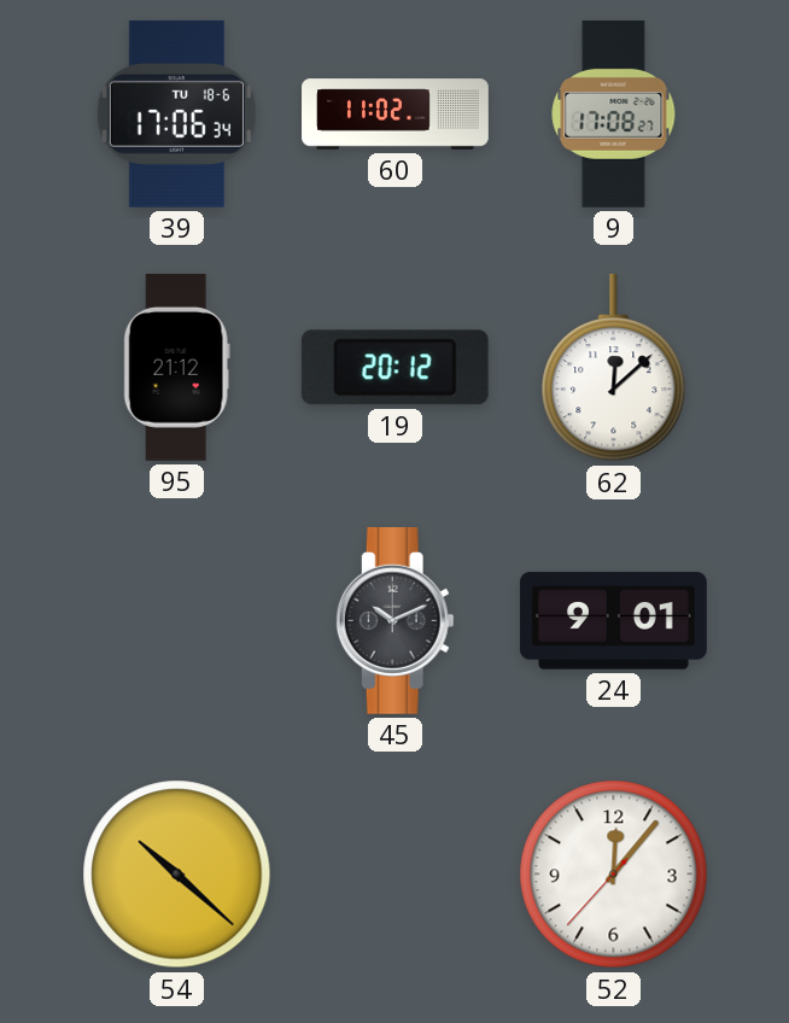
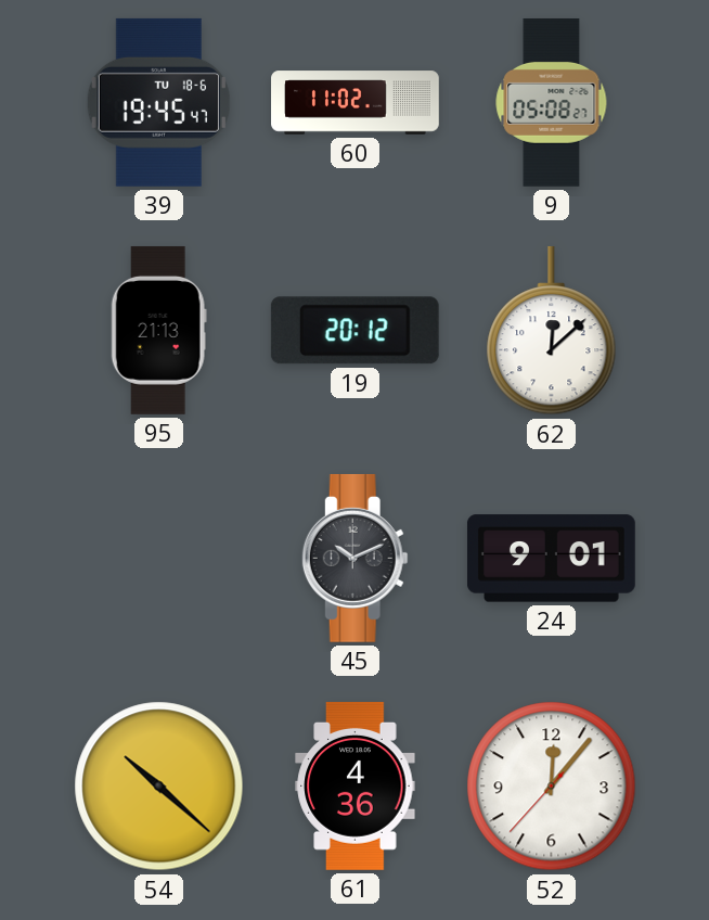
39: 17:06 -> 19:45
9: 17:08 -> 05:08
95: 21:12 -> 21:13
61: none -> 4:36
